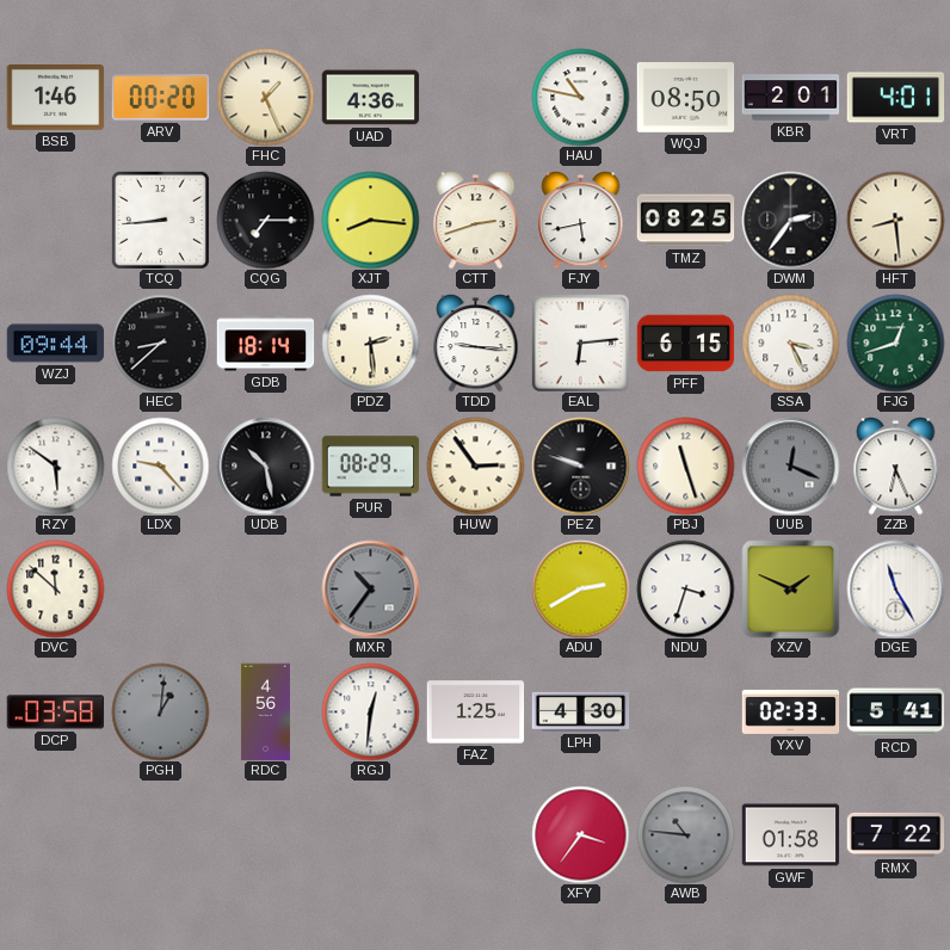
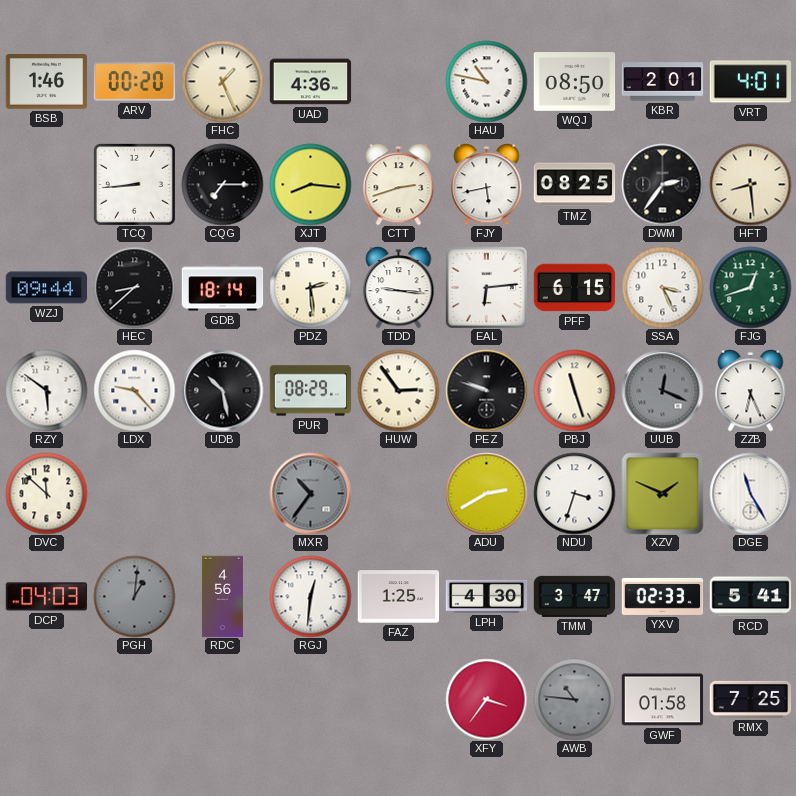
DCP: 03:58 -> 04:03
TMM: none -> 3:47
RMX: 7:22 -> 7:25
